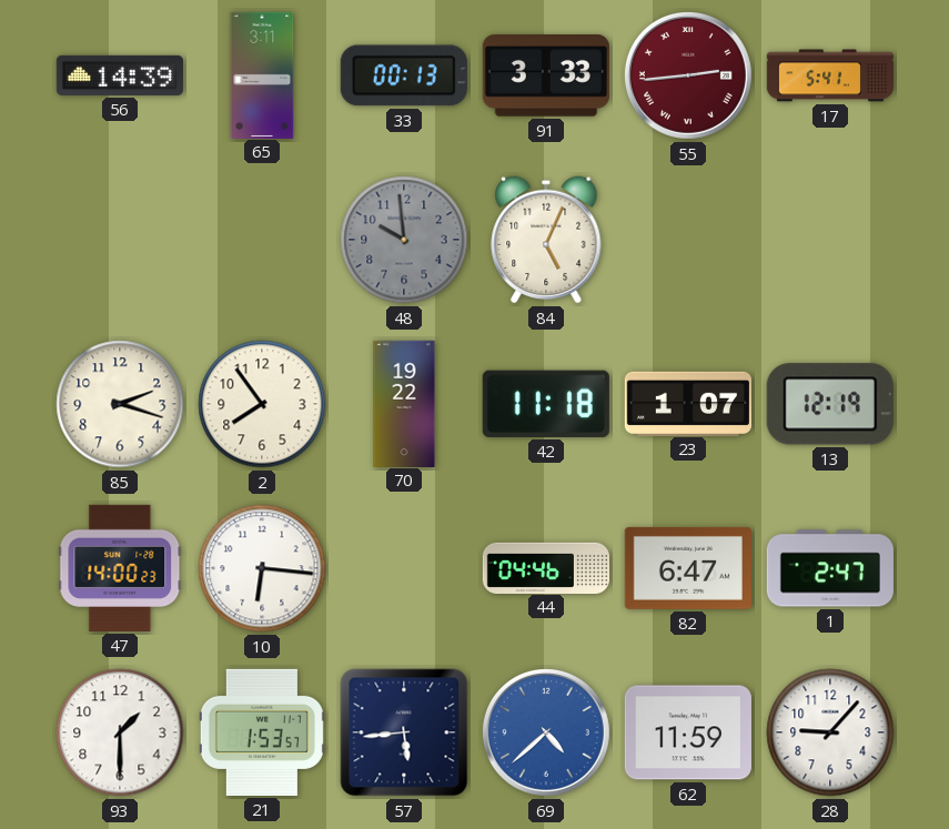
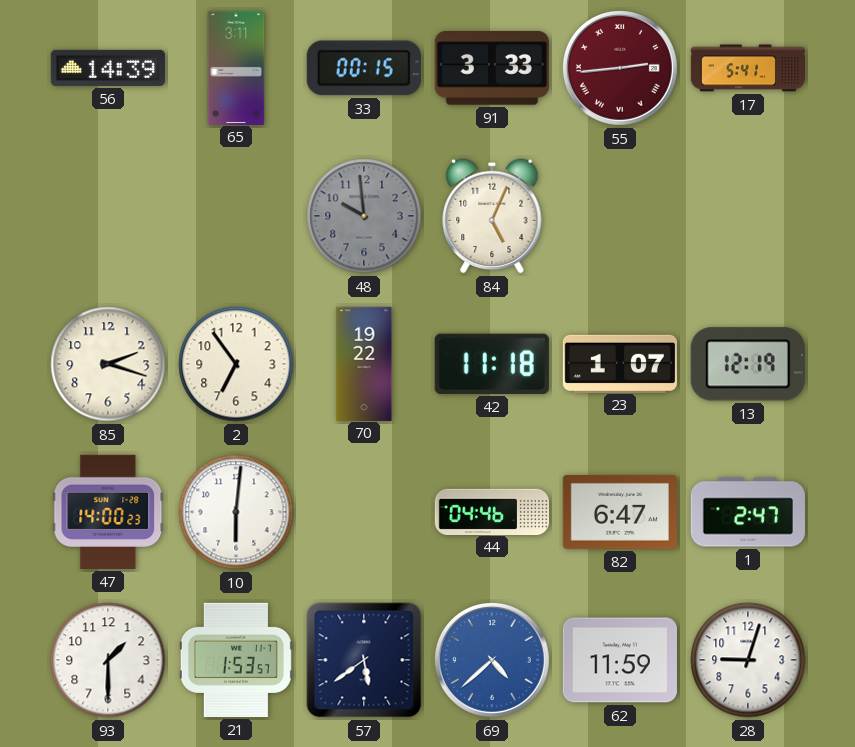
33: 00:13 -> 00:15
2: 7:54 -> 6:54
10: 6:16 -> 6:01
57: 5:44 -> 5:39
28: 9:07 -> 9:03
